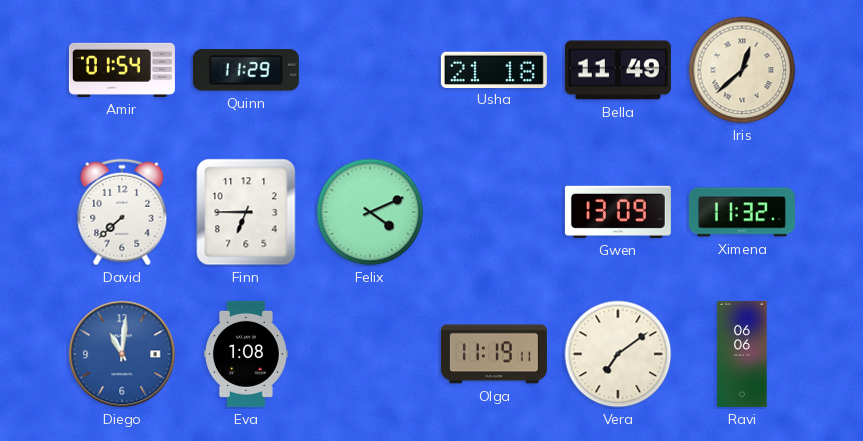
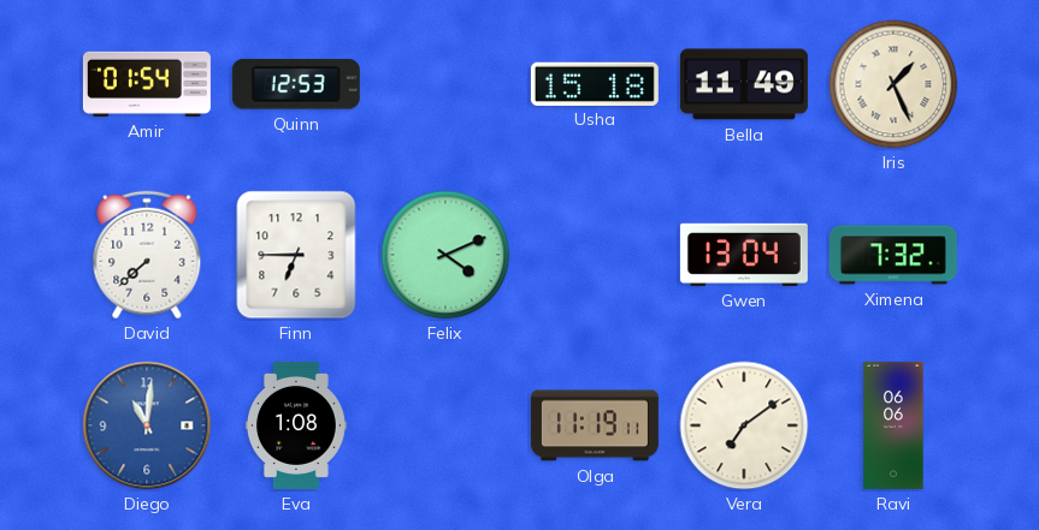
Quinn: 11:29 -> 12:53
Usha: 21:18 -> 15:18
Iris: 12:38 -> 1:26
Gwen: 13:09 -> 13:04
Ximena: 11:32 -> 7:32
